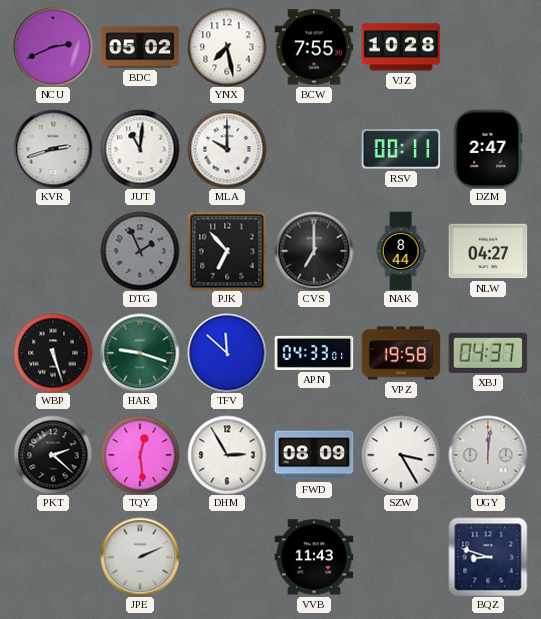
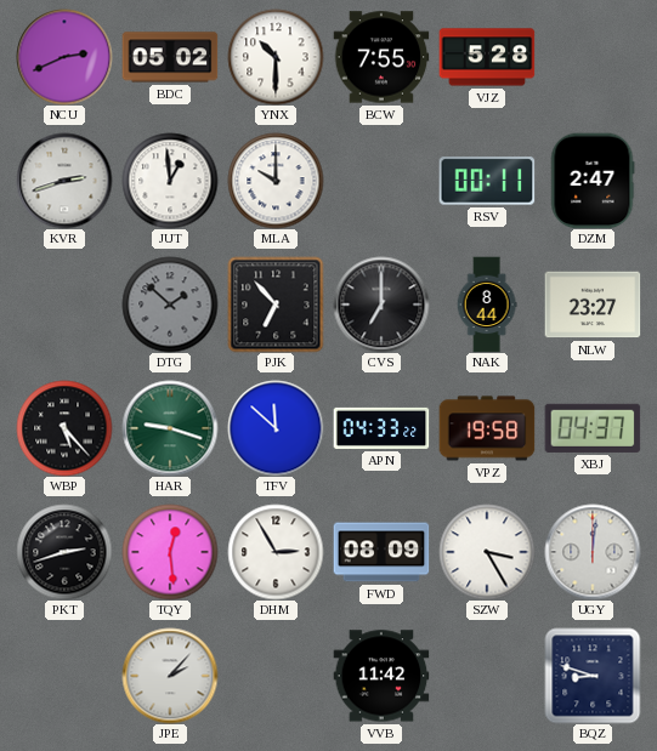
YNX: 7:28 -> 10:30
VJZ: 10:28 -> 5:28
JUT: 11:01 -> 12:59
DTG: 1:56 -> 1:52
NLW: 04:27 -> 23:27
WBP: 5:27 -> 5:23
APN: 04:33:01 -> 04:33:22
PKT: 2:22 -> 2:42
JPE: 2:11 -> 2:07
VVB: 11:43 -> 11:42
